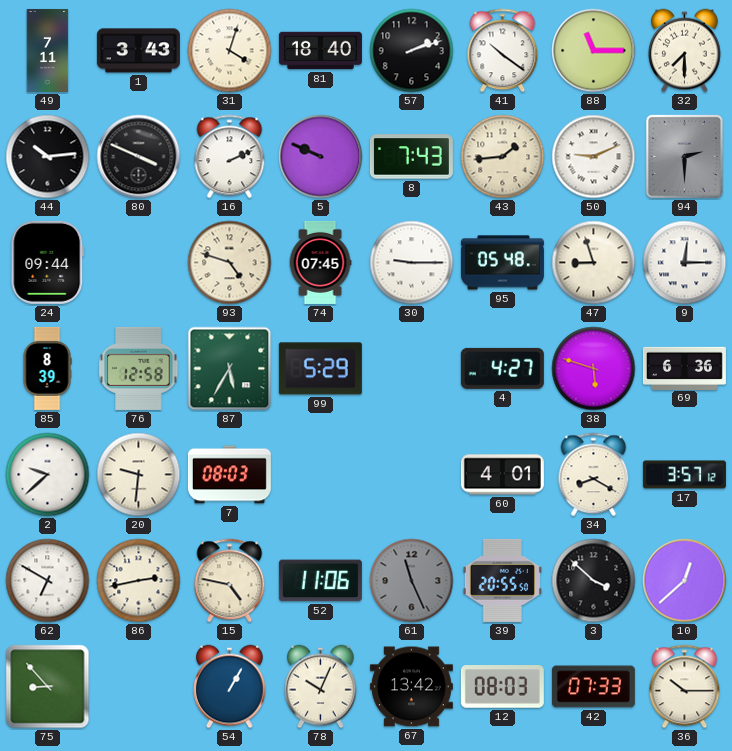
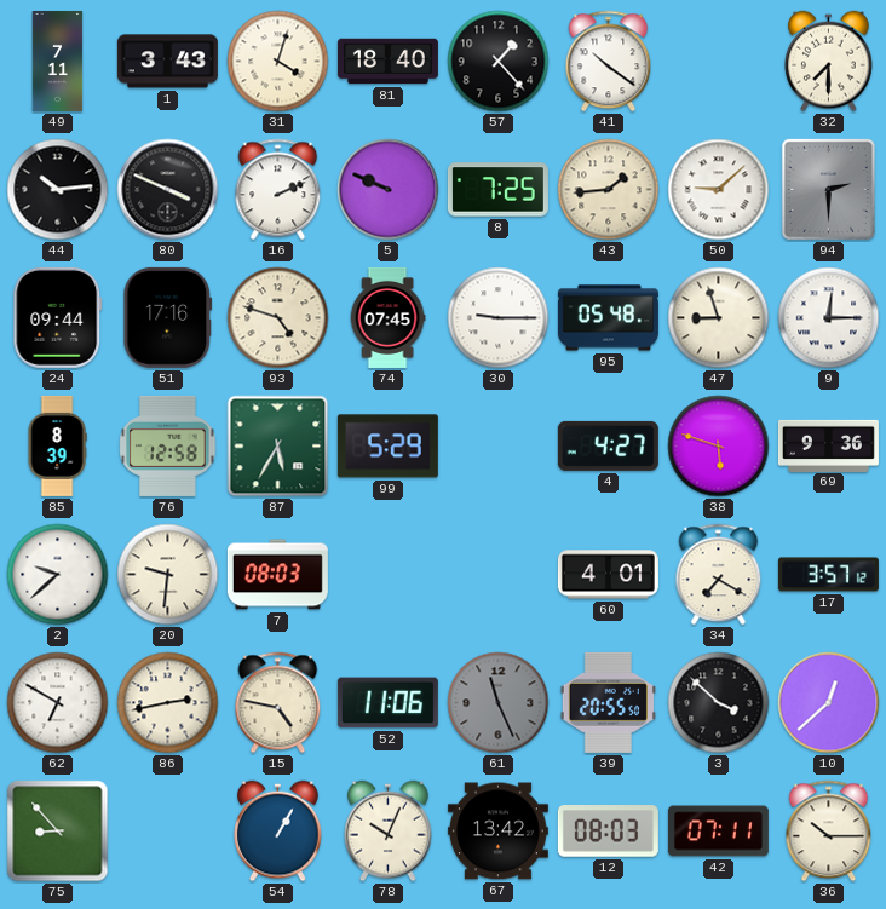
57: 2:12 -> 1:23
88: 11:15 -> none
8: 7:43 -> 7:25
50: 9:11 -> 9:08
51: none -> 17:16
69: 6:36 -> 9:36
34: 8:20 -> 7:20
42: 07:33 -> 07:11
